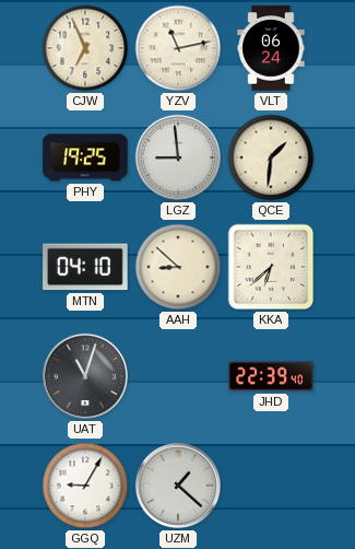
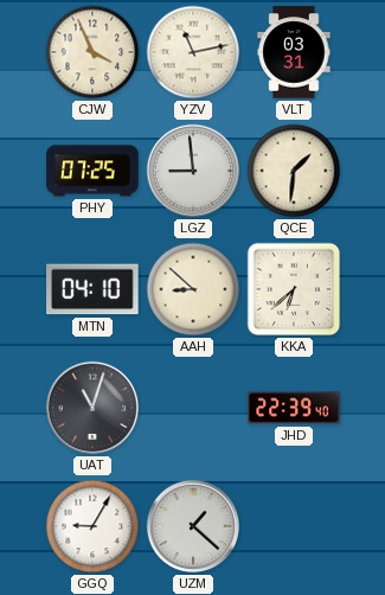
CJW: 6:56 -> 3:56
VLT: 06:24 -> 03:31
PHY: 19:25 -> 07:25
